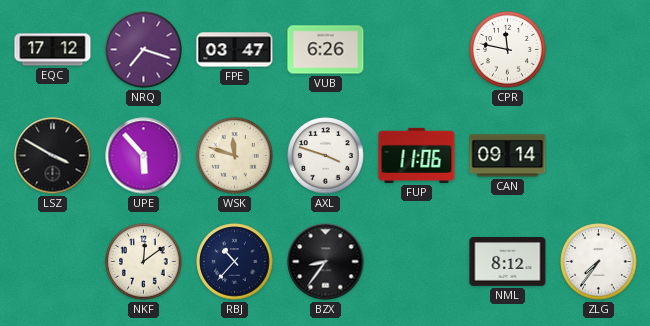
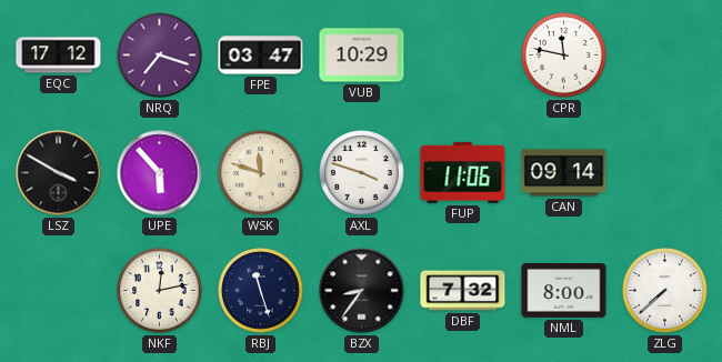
VUB: 6:26 -> 10:29
NKF: 12:09 -> 12:13
RBJ: 10:37 -> 11:27
DBF: none -> 7:32
NML: 8:12 -> 8:00
ZLG: 7:36 -> 7:38
